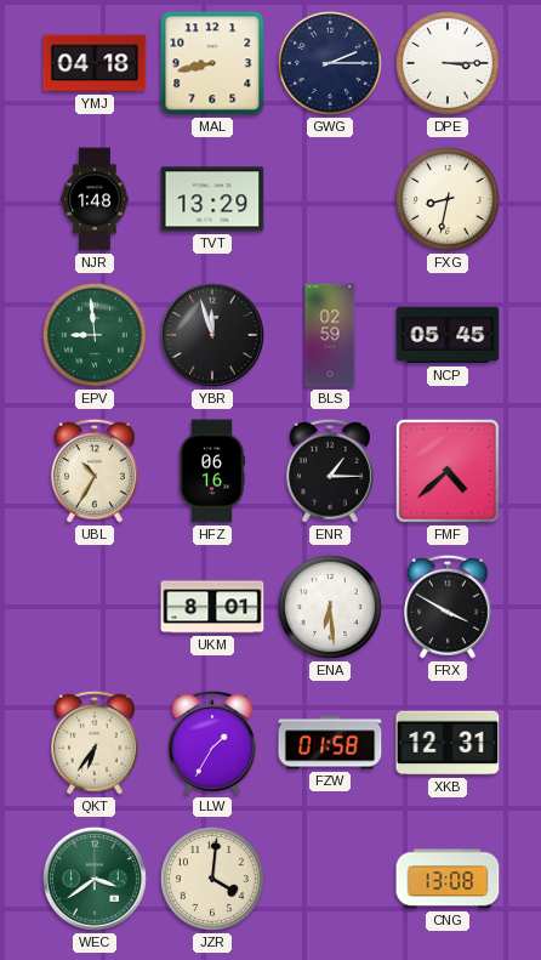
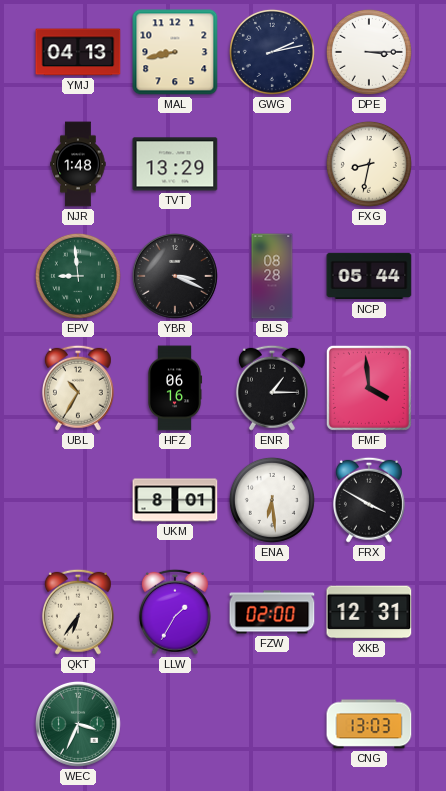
YMJ: 04:18 -> 04:13
GWG: 2:15 -> 2:13
YBR: 11:57 -> 3:19
BLS: 02:59 -> 08:28
NCP: 05:45 -> 05:44
FMF: 4:38 -> 3:59
FZW: 01:58 -> 02:00
WEC: 3:39 -> 3:34
JZR: 4:01 -> none
CNG: 13:08 -> 13:03
